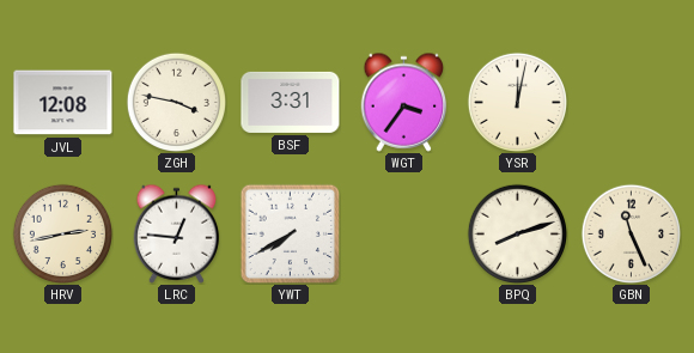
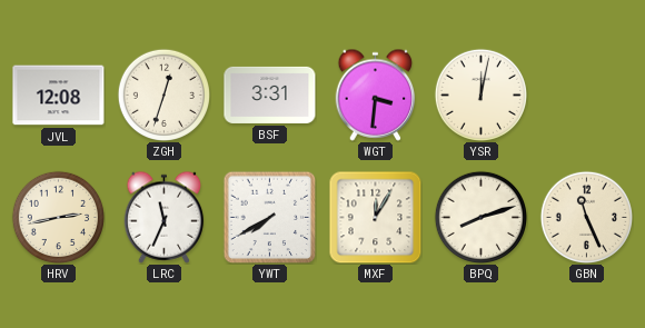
ZGH: 3:47 -> 12:33
WGT: 3:36 -> 3:31
LRC: 12:46 -> 11:34
MXF: none -> 12:05
